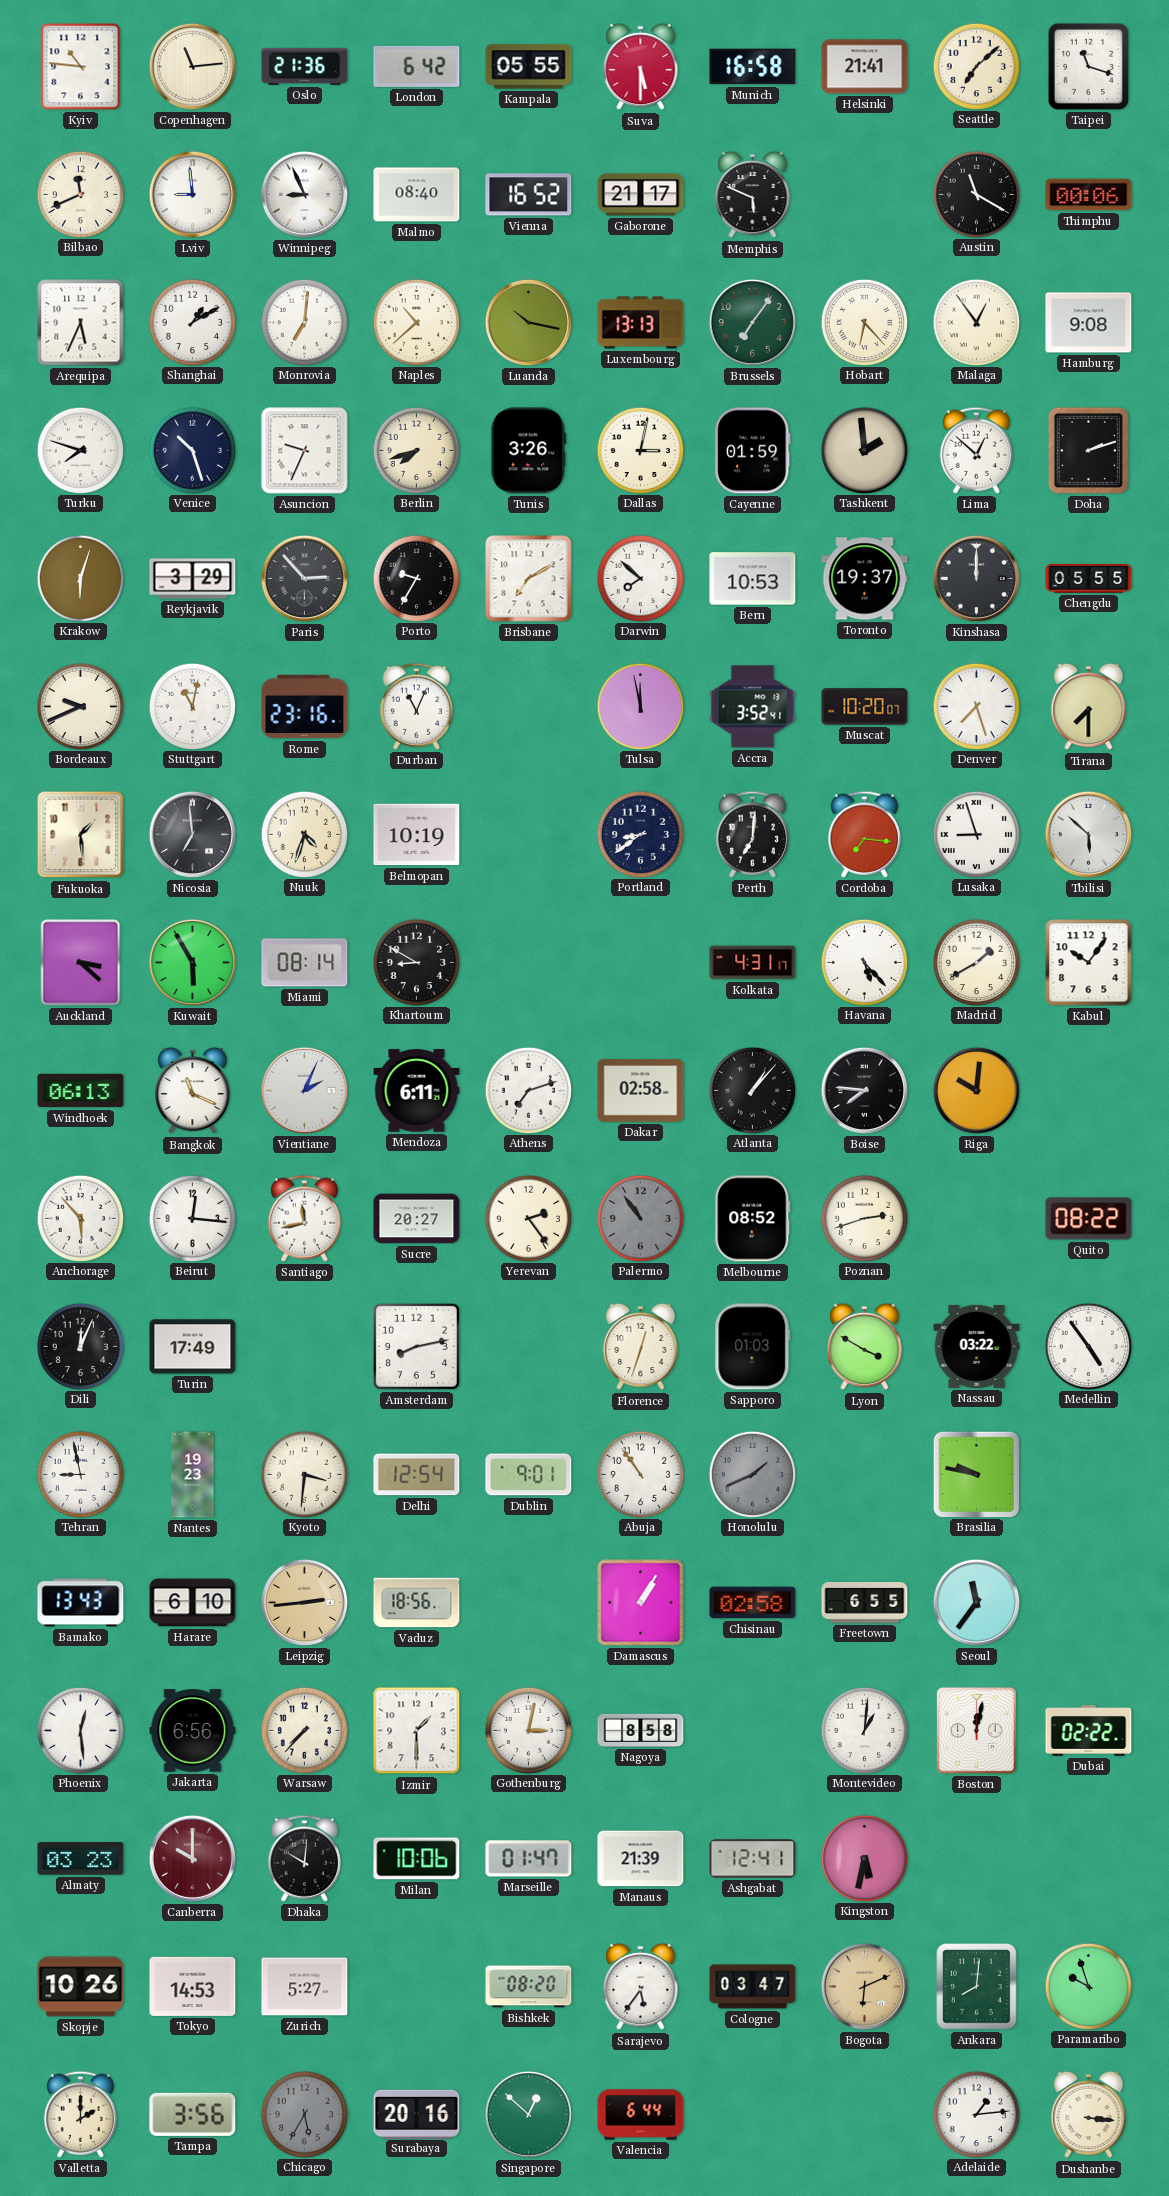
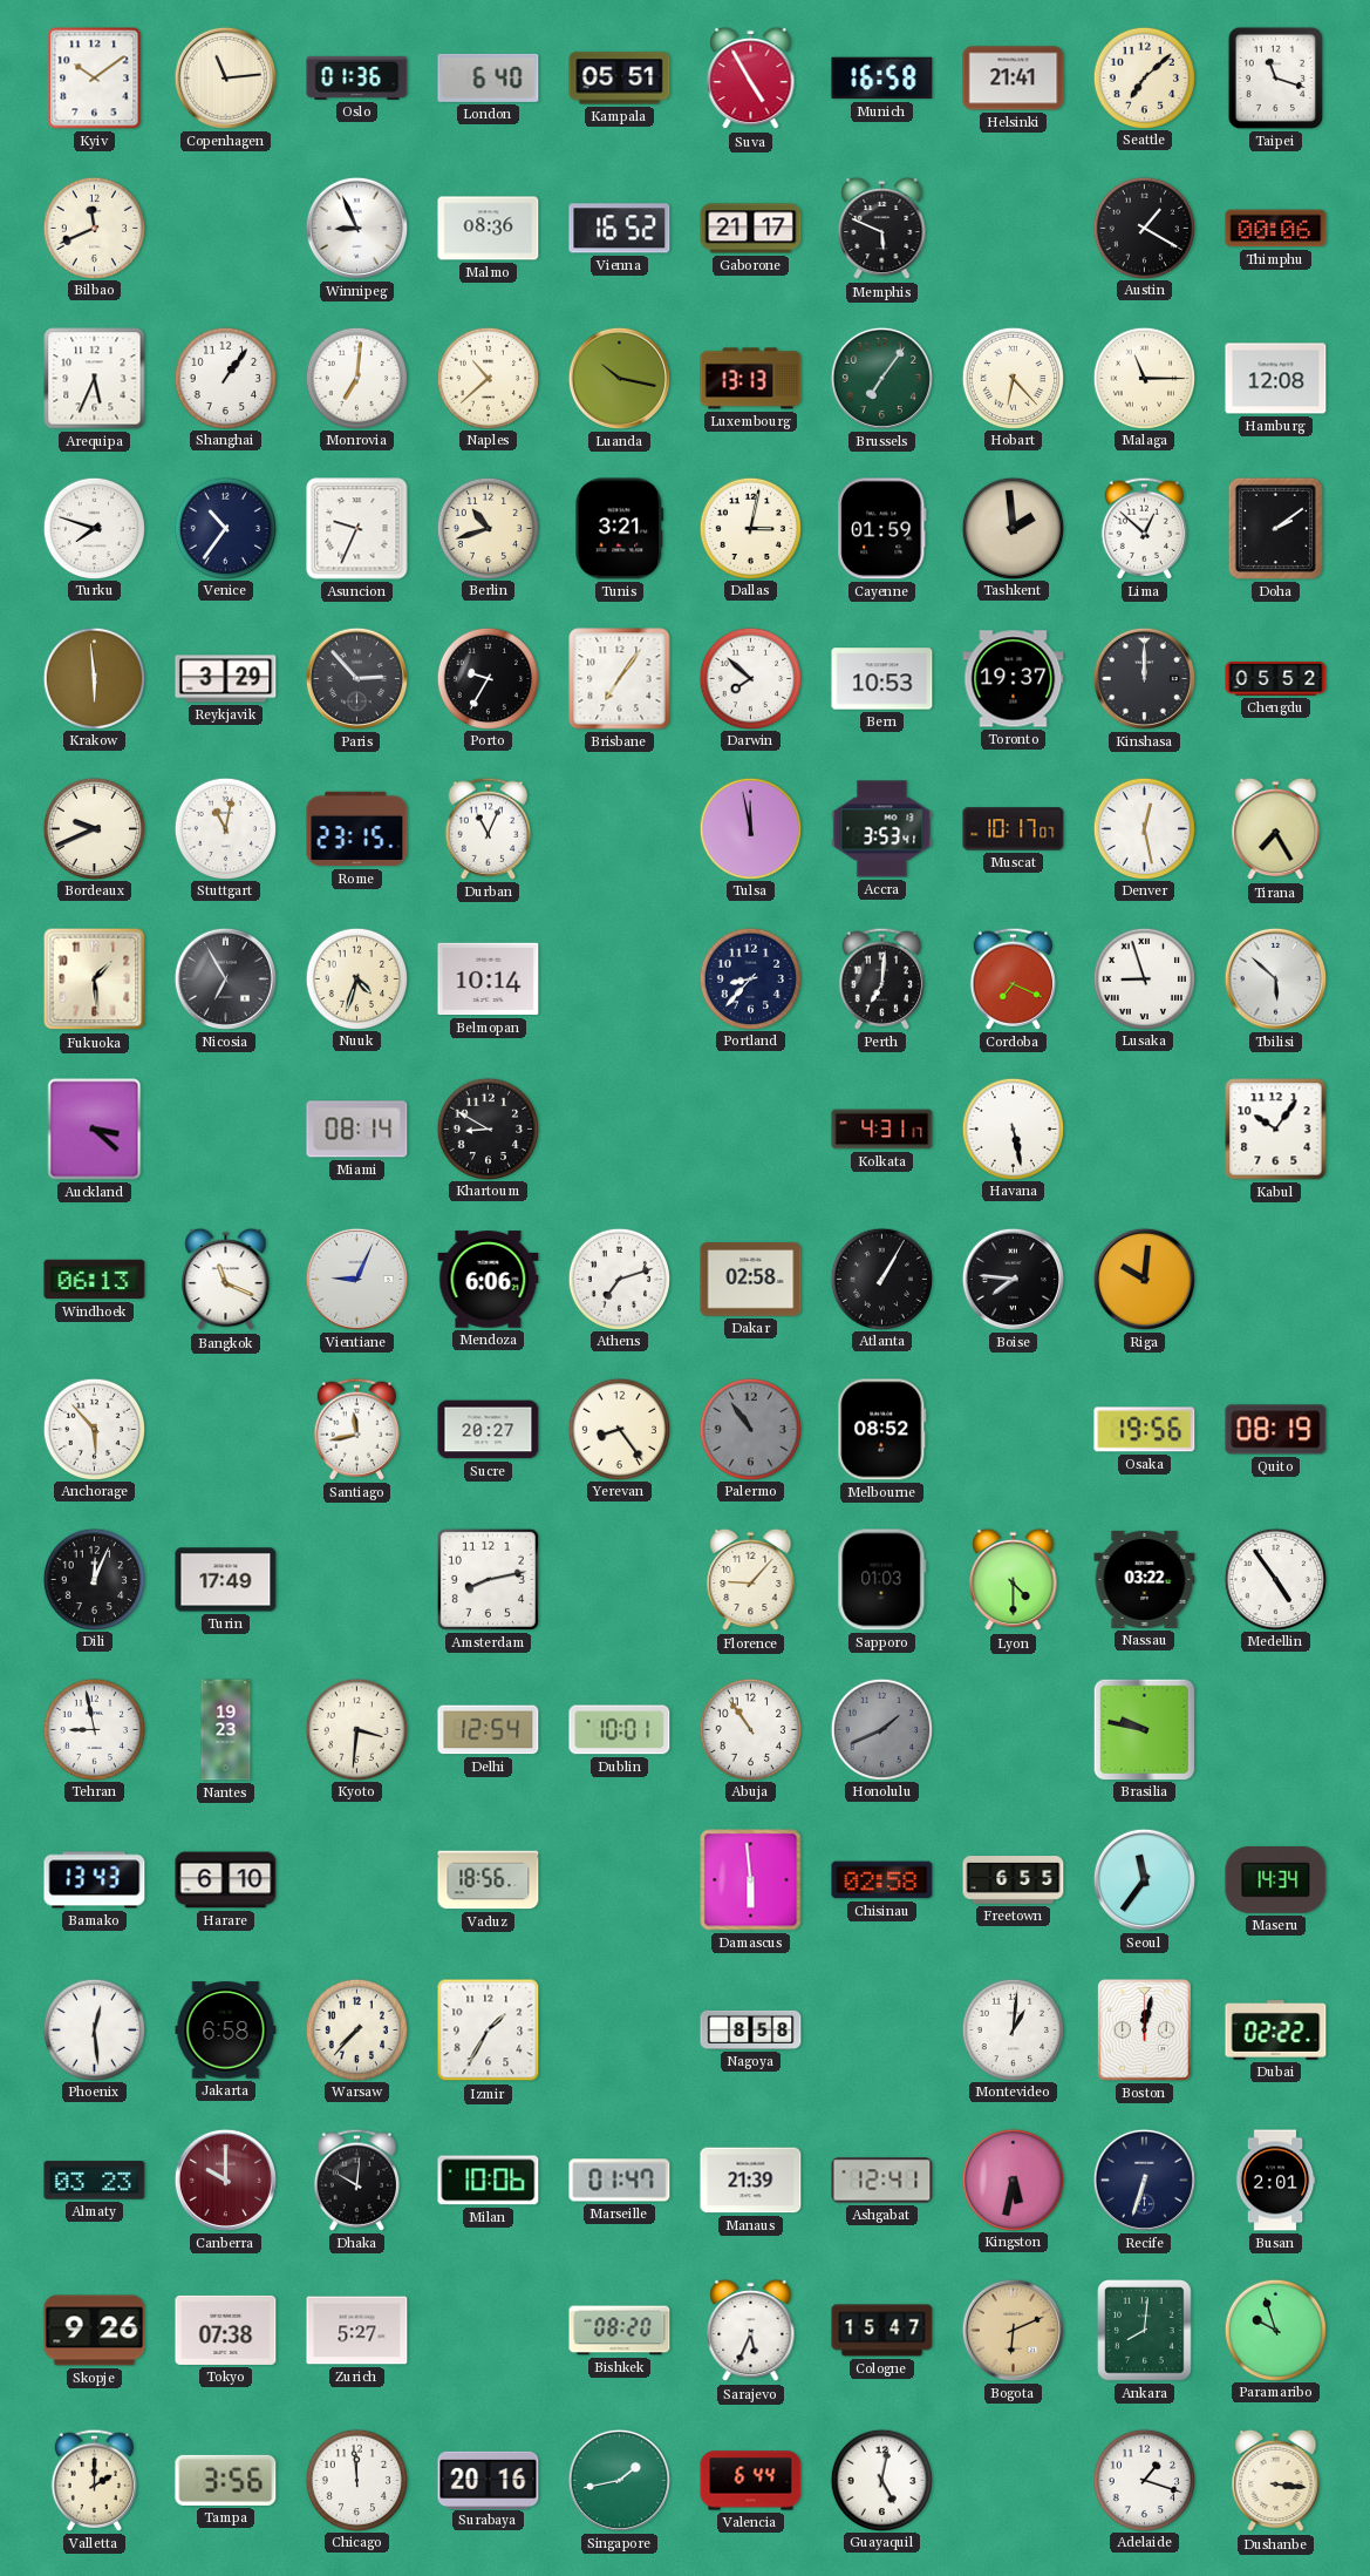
Kyiv: 10:46 -> 10:09
Oslo: 21:36 -> 01:36
London: 6:42 -> 6:40
Kampala: 05:55 -> 05:51
Suva: 5:30 -> 4:55
Lviv: 8:59 -> none
Malmo: 08:40 -> 08:36
Austin: 11:20 -> 1:20
Shanghai: 1:10 -> 1:06
Malaga: 12:54 -> 11:15
Hamburg: 9:08 -> 12:08
Venice: 10:27 -> 10:36
Berlin: 7:42 -> 10:42
Tunis: 3:26 -> 3:21
Doha: 2:12 -> 2:09
Krakow: 6:03 -> 5:59
Brisbane: 7:10 -> 7:06
Chengdu: 05:55 -> 05:52
Rome: 23:16 -> 23:15
Accra: 3:52 -> 3:53
Muscat: 10:20 -> 10:17
Denver: 7:27 -> 12:28
Tirana: 7:30 -> 7:25
Nicosia: 6:59 -> 6:55
Belmopan: 10:19 -> 10:14
Portland: 8:39 -> 8:37
Cordoba: 7:16 -> 7:19
Kuwait: 5:55 -> none
Havana: 5:23 -> 5:28
Madrid: 1:40 -> none
Vientiane: 2:04 -> 9:04
Mendoza: 6:11 -> 6:06
Atlanta: 1:07 -> 1:05
Beirut: 12:16 -> none
Yerevan: 2:24 -> 8:24
Poznan: 2:42 -> none
Osaka: none -> 19:56
Quito: 08:22 -> 08:19
Florence: 12:33 -> 9:07
Lyon: 3:50 -> 4:30
Dublin: 9:01 -> 10:01
Leipzig: 2:44 -> none
Damascus: 1:05 -> 5:59
Maseru: none -> 14:34
Jakarta: 6:56 -> 6:58
Izmir: 1:30 -> 1:35
Gothenburg: 3:02 -> none
Recife: none -> 6:33
Busan: none -> 2:01
Skopje: 10:26 -> 9:26
Tokyo: 14:53 -> 07:38
Sarajevo: 5:36 -> 5:34
Cologne: 03:47 -> 15:47
Chicago: 5:35 -> 11:59
Chicago dial: grey -> white
Singapore: 12:52 -> 1:43
Guayaquil: none -> 5:02
Adelaide: 1:14 -> 1:18
